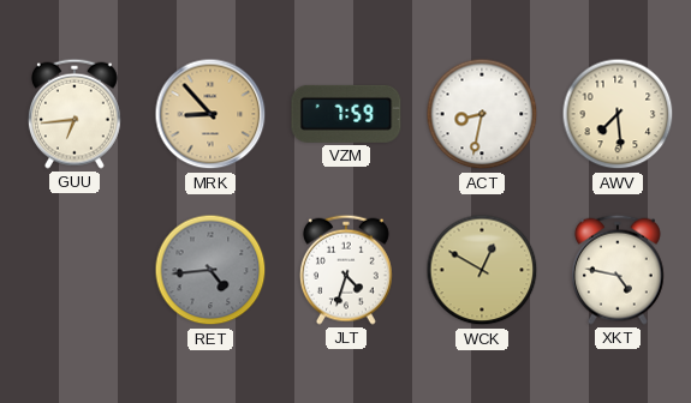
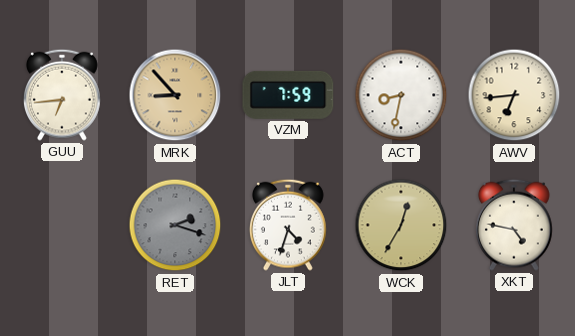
AWV: 7:29 -> 6:44
RET: 4:44 -> 2:18
WCK: 12:50 -> 12:35
